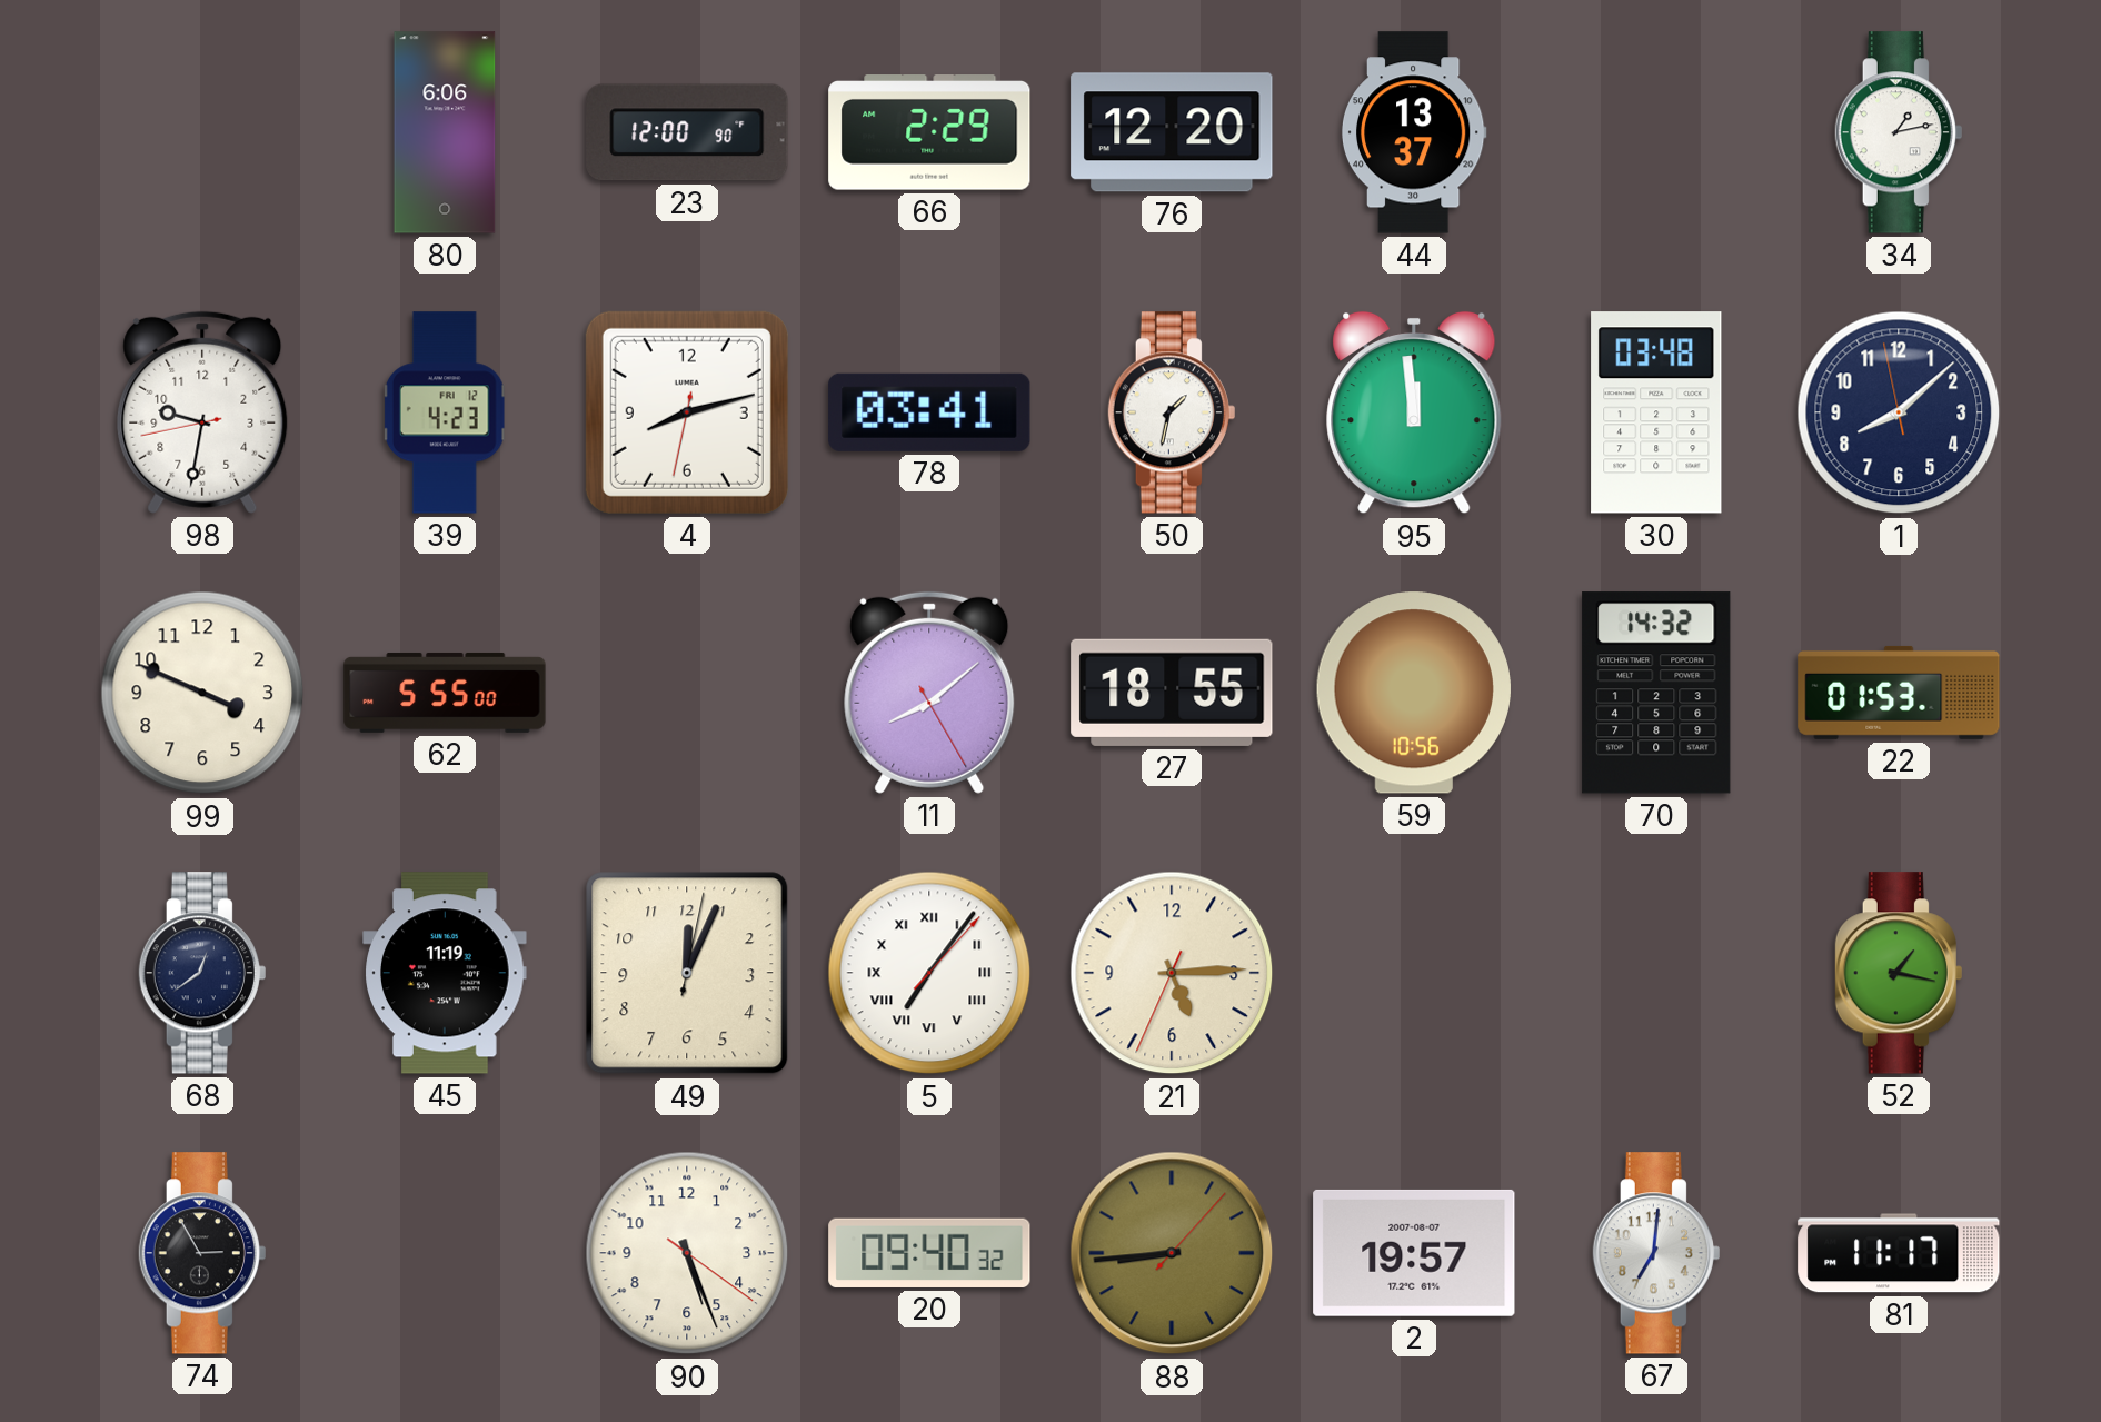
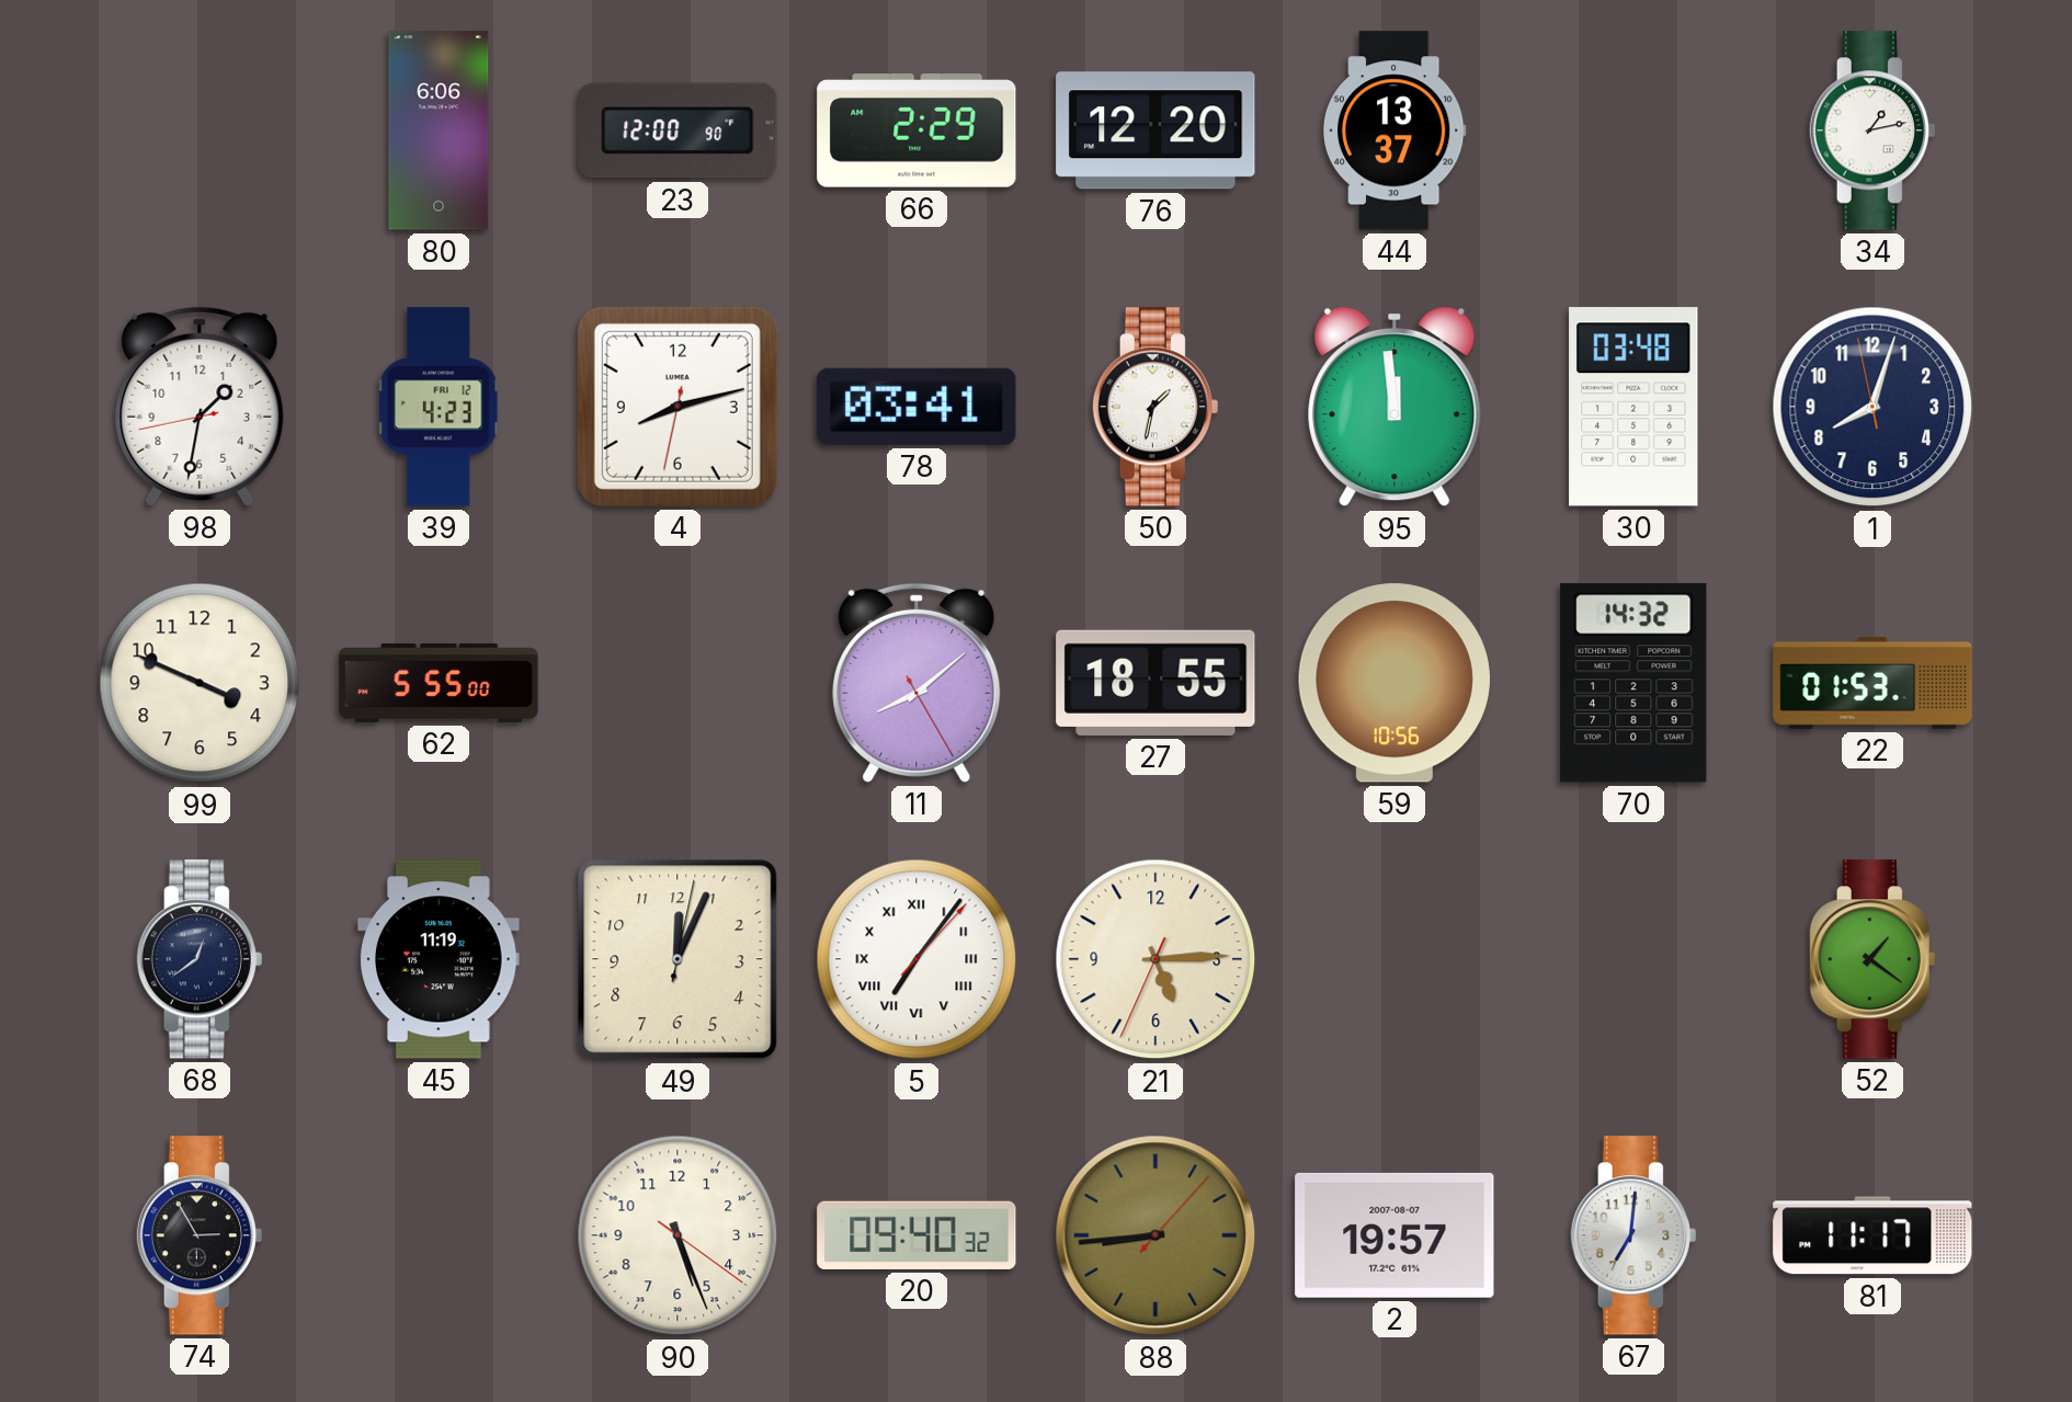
98: 9:31 -> 1:31
1: 8:07 -> 8:02
52: 1:17 -> 1:21
